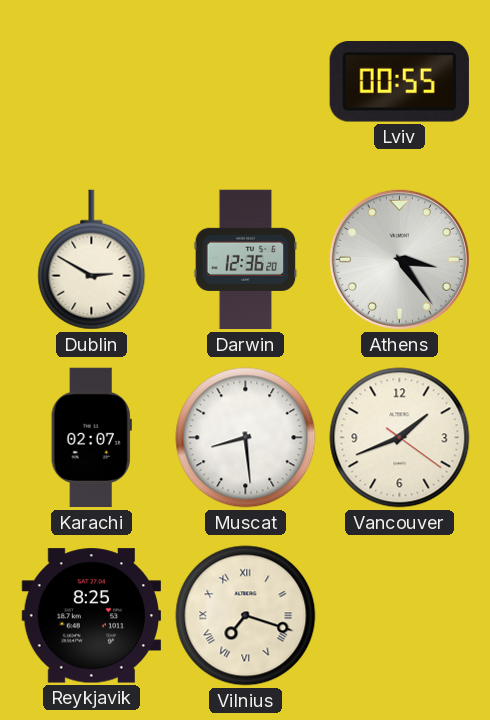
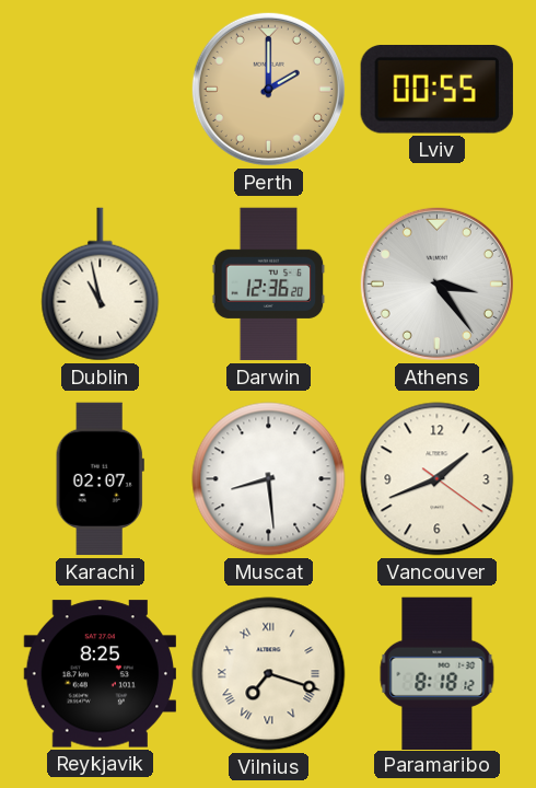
Perth: none -> 2:00
Dublin: 2:50 -> 10:58
Paramaribo: none -> 8:18
